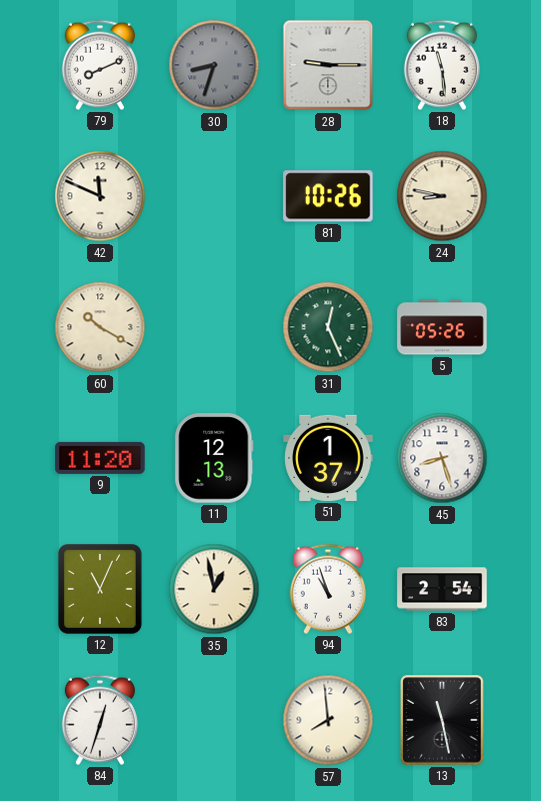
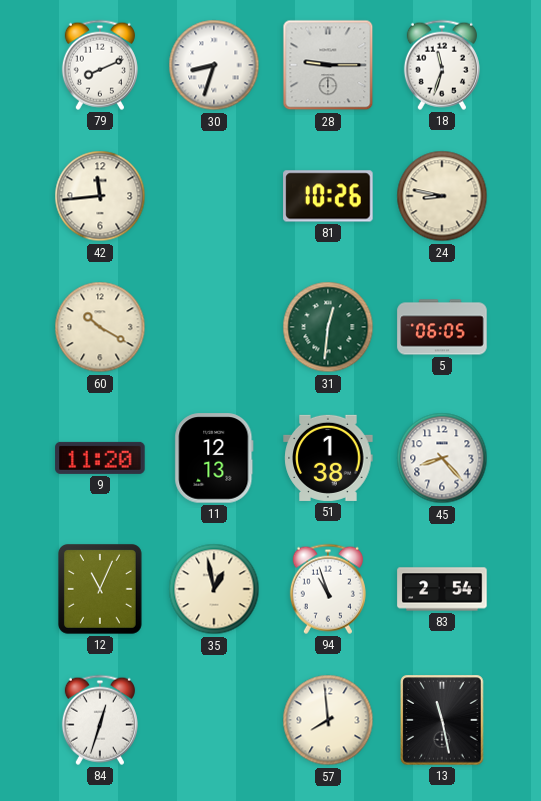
30 dial: grey -> white
18: 11:29 -> 11:33
42: 11:49 -> 11:44
31: 12:26 -> 12:31
5: 05:26 -> 06:05
51: 1:37 -> 1:38
45: 8:27 -> 8:23
